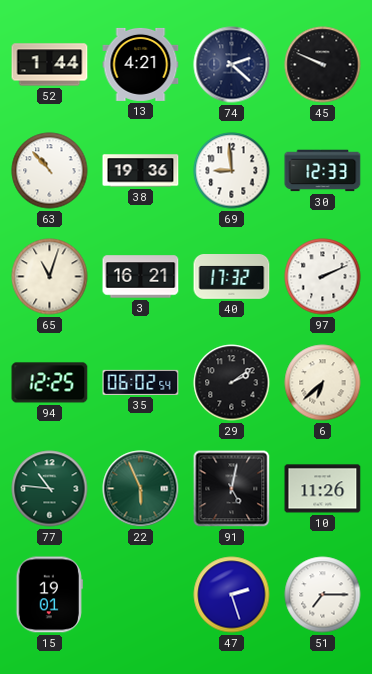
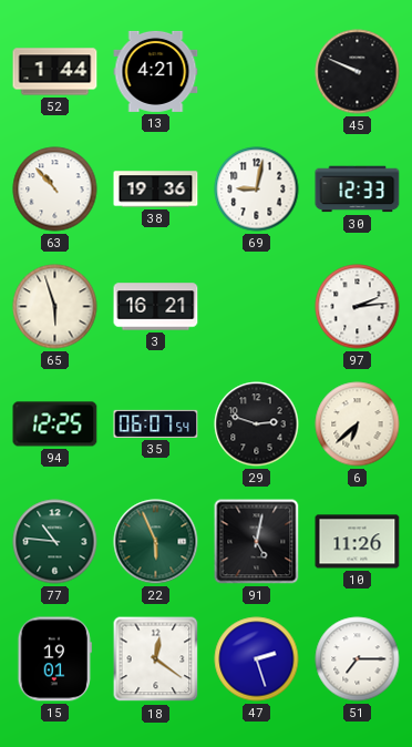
74: 2:22 -> none
69: 8:59 -> 9:02
65: 11:03 -> 5:57
40: 17:32 -> none
97: 2:11 -> 2:14
35: 06:02 -> 06:07
29: 2:09 -> 2:48
18: none -> 12:21
